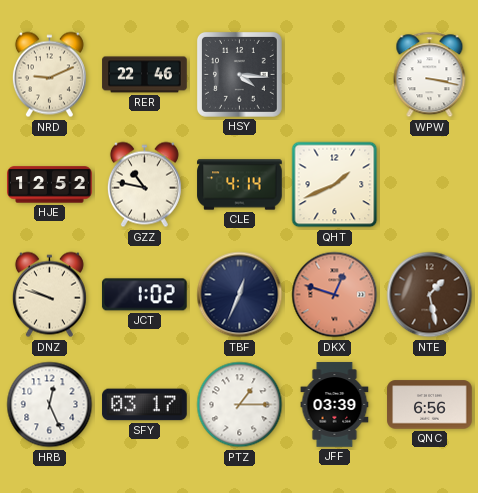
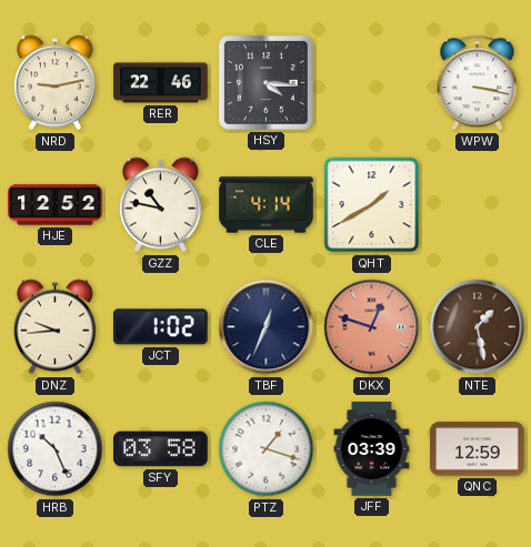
NRD: 9:11 -> 9:13
QHT: 1:41 -> 1:40
DNZ: 9:48 -> 9:44
HRB: 12:26 -> 10:26
SFY: 03:17 -> 03:58
PTZ: 1:15 -> 1:18
QNC: 6:56 -> 12:59
